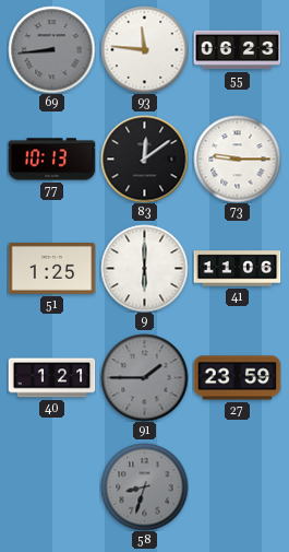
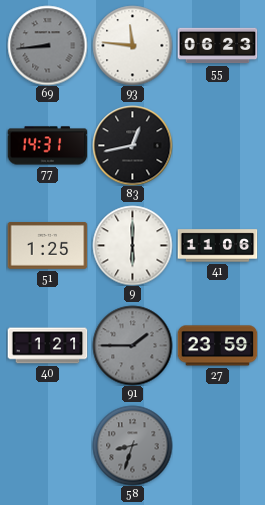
77: 10:13 -> 14:31
83: 12:09 -> 12:43
73: 9:15 -> none
